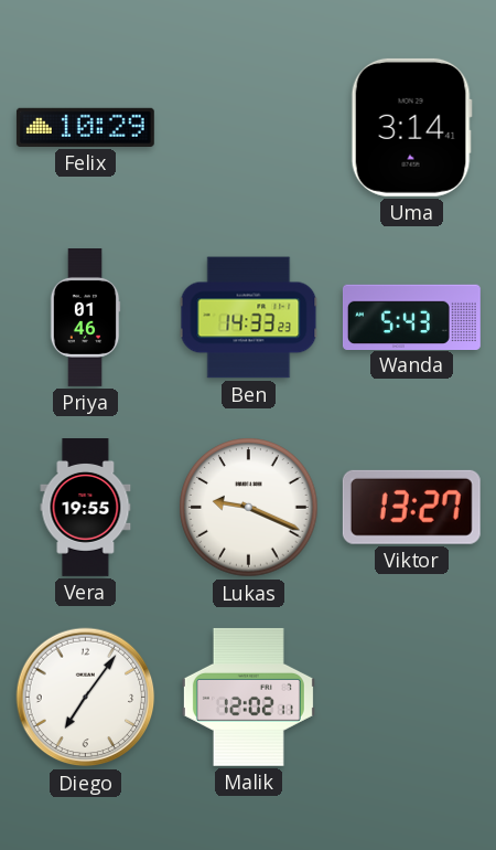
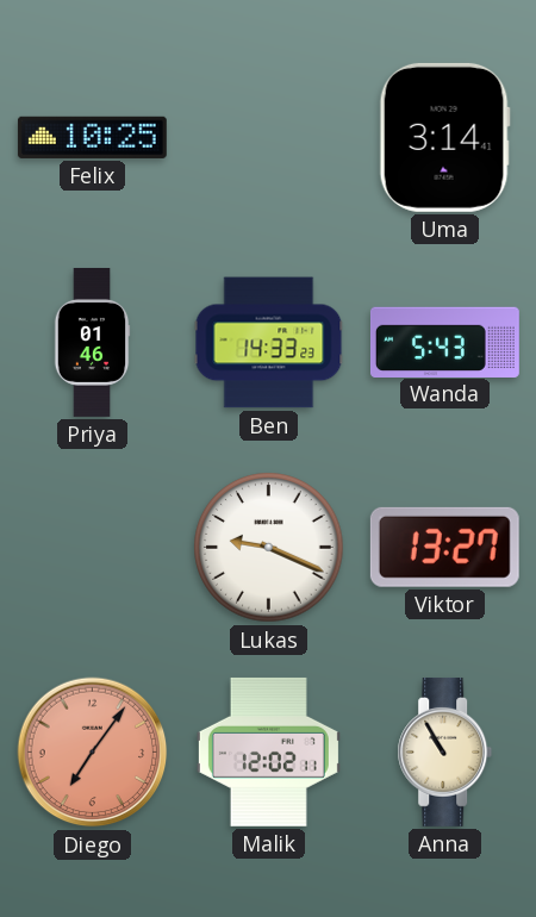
Felix: 10:29 -> 10:25
Vera: 19:55 -> none
Diego dial: white -> salmon
Anna: none -> 10:55
